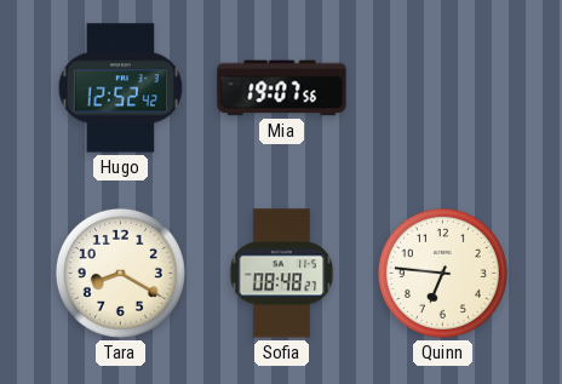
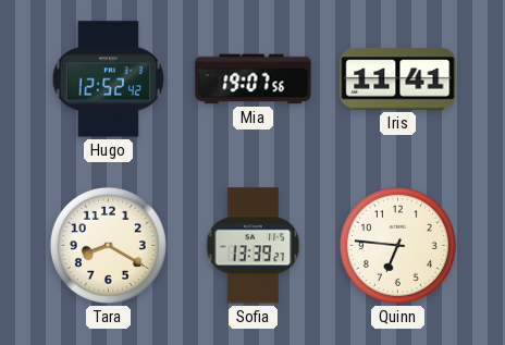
Iris: none -> 11:41
Sofia: 08:48 -> 13:39
